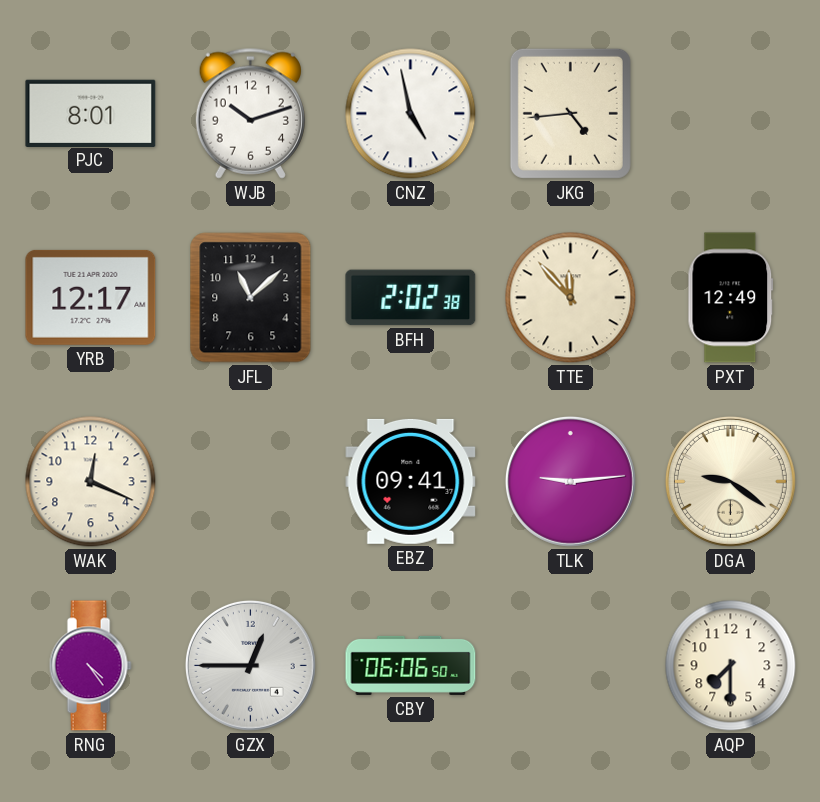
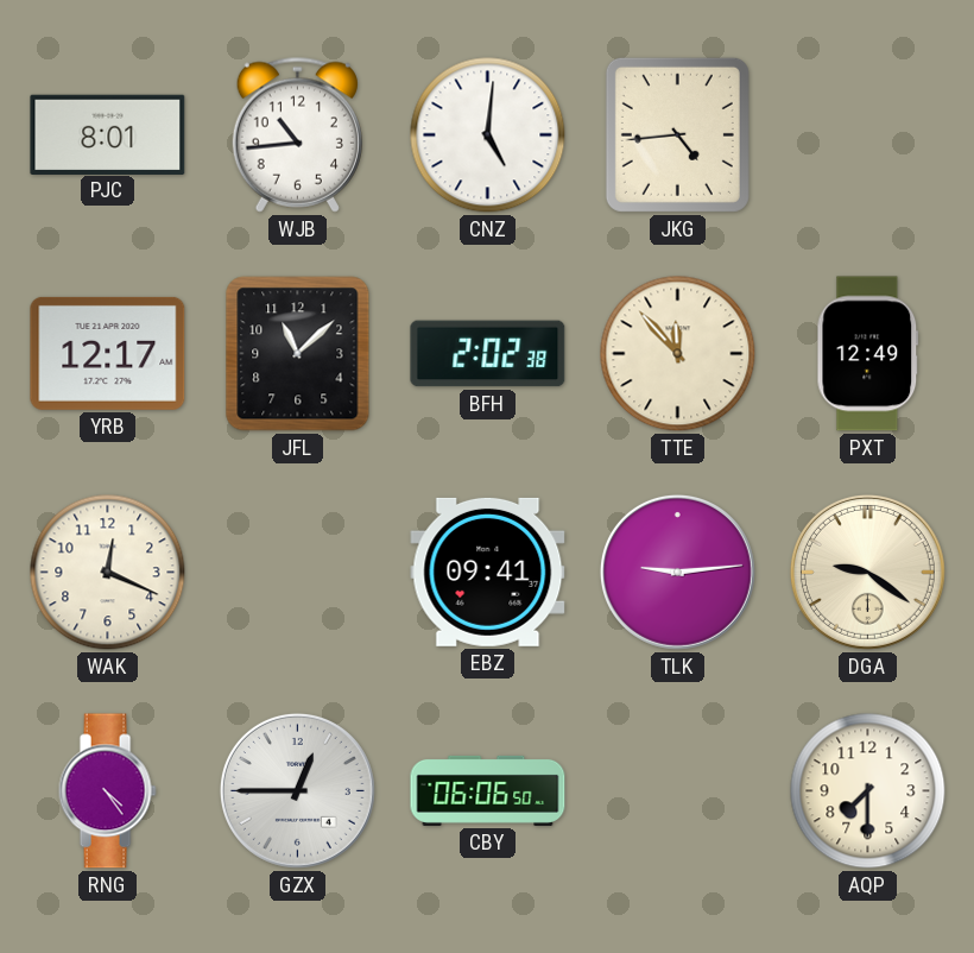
WJB: 10:12 -> 10:44
CNZ: 4:58 -> 5:01
